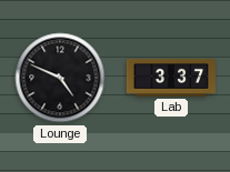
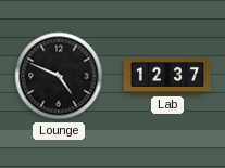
Lab: 3:37 -> 12:37
